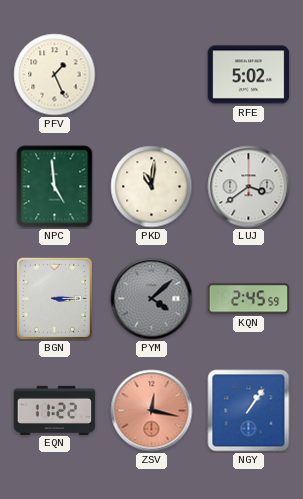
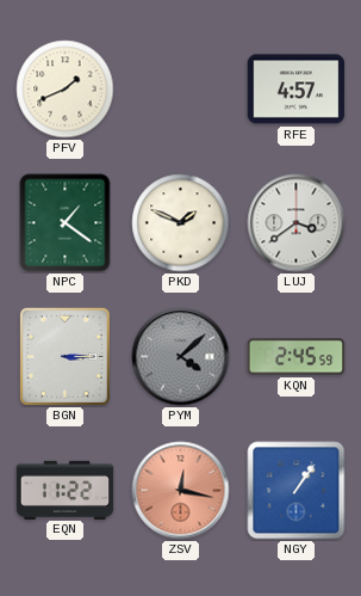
PFV: 1:26 -> 1:41
RFE: 5:02 -> 4:57
NPC: 4:59 -> 1:21
PKD: 11:01 -> 1:49
